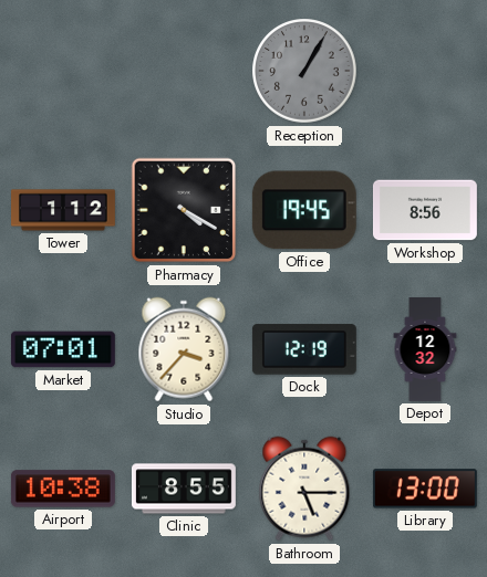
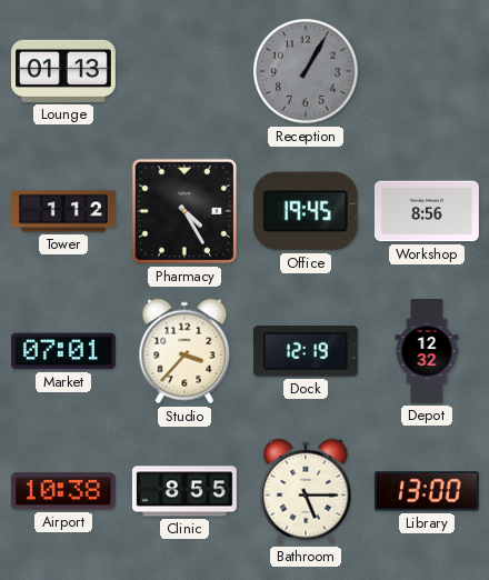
Lounge: none -> 01:13
Pharmacy: 4:20 -> 4:25
